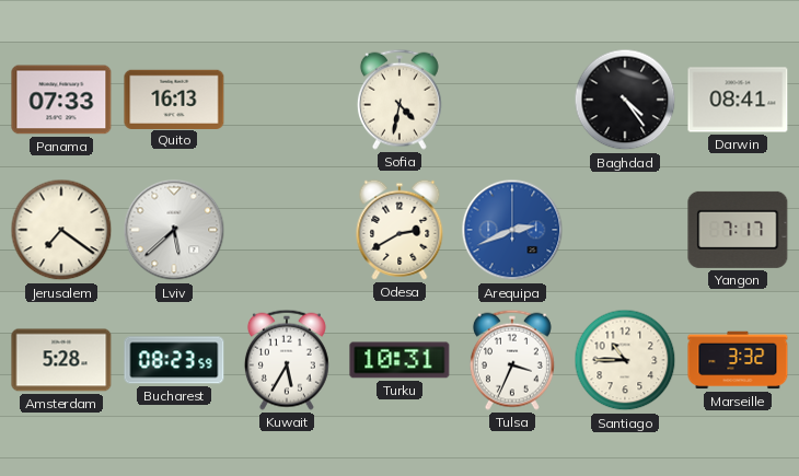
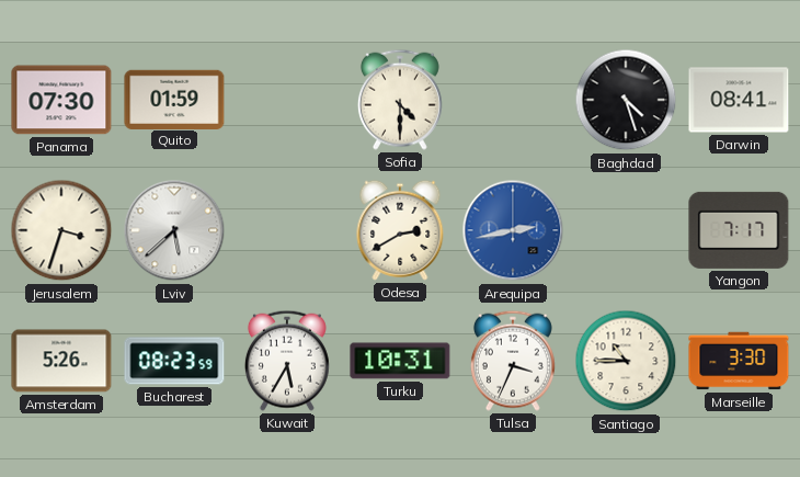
Panama: 07:33 -> 07:30
Quito: 16:13 -> 01:59
Sofia: 4:32 -> 4:30
Baghdad: 4:24 -> 4:27
Jerusalem: 7:21 -> 3:33
Arequipa: 2:41 -> 2:43
Amsterdam: 5:28 -> 5:26
Marseille: 3:32 -> 3:30
